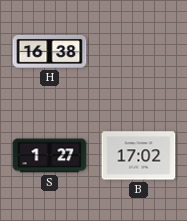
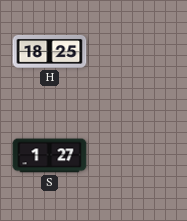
H: 16:38 -> 18:25
B: 17:02 -> none
